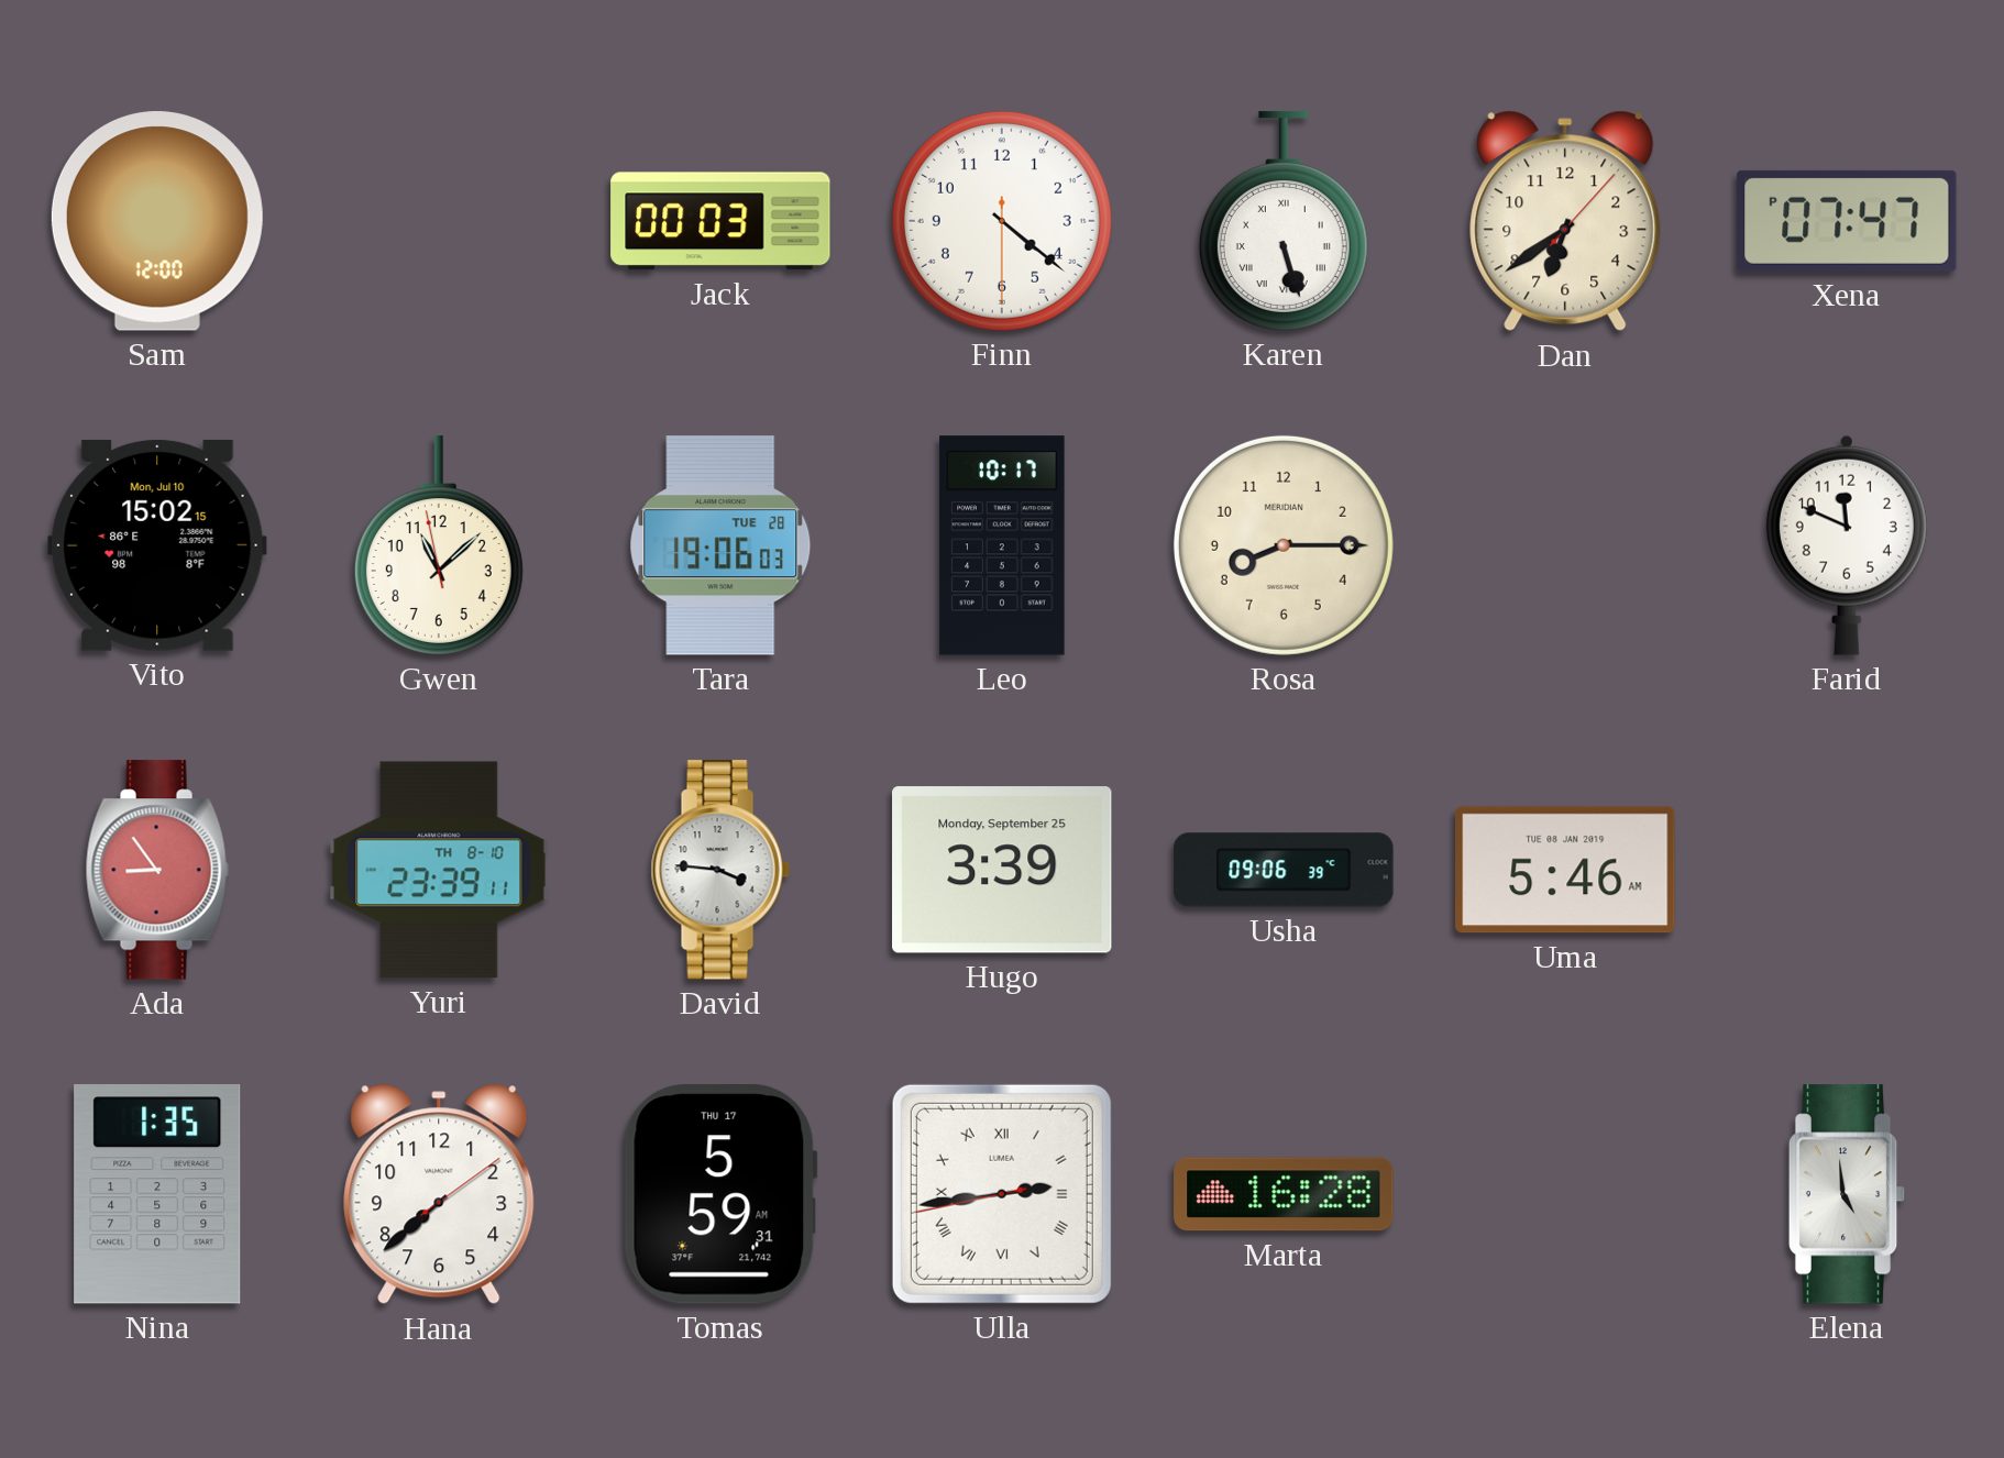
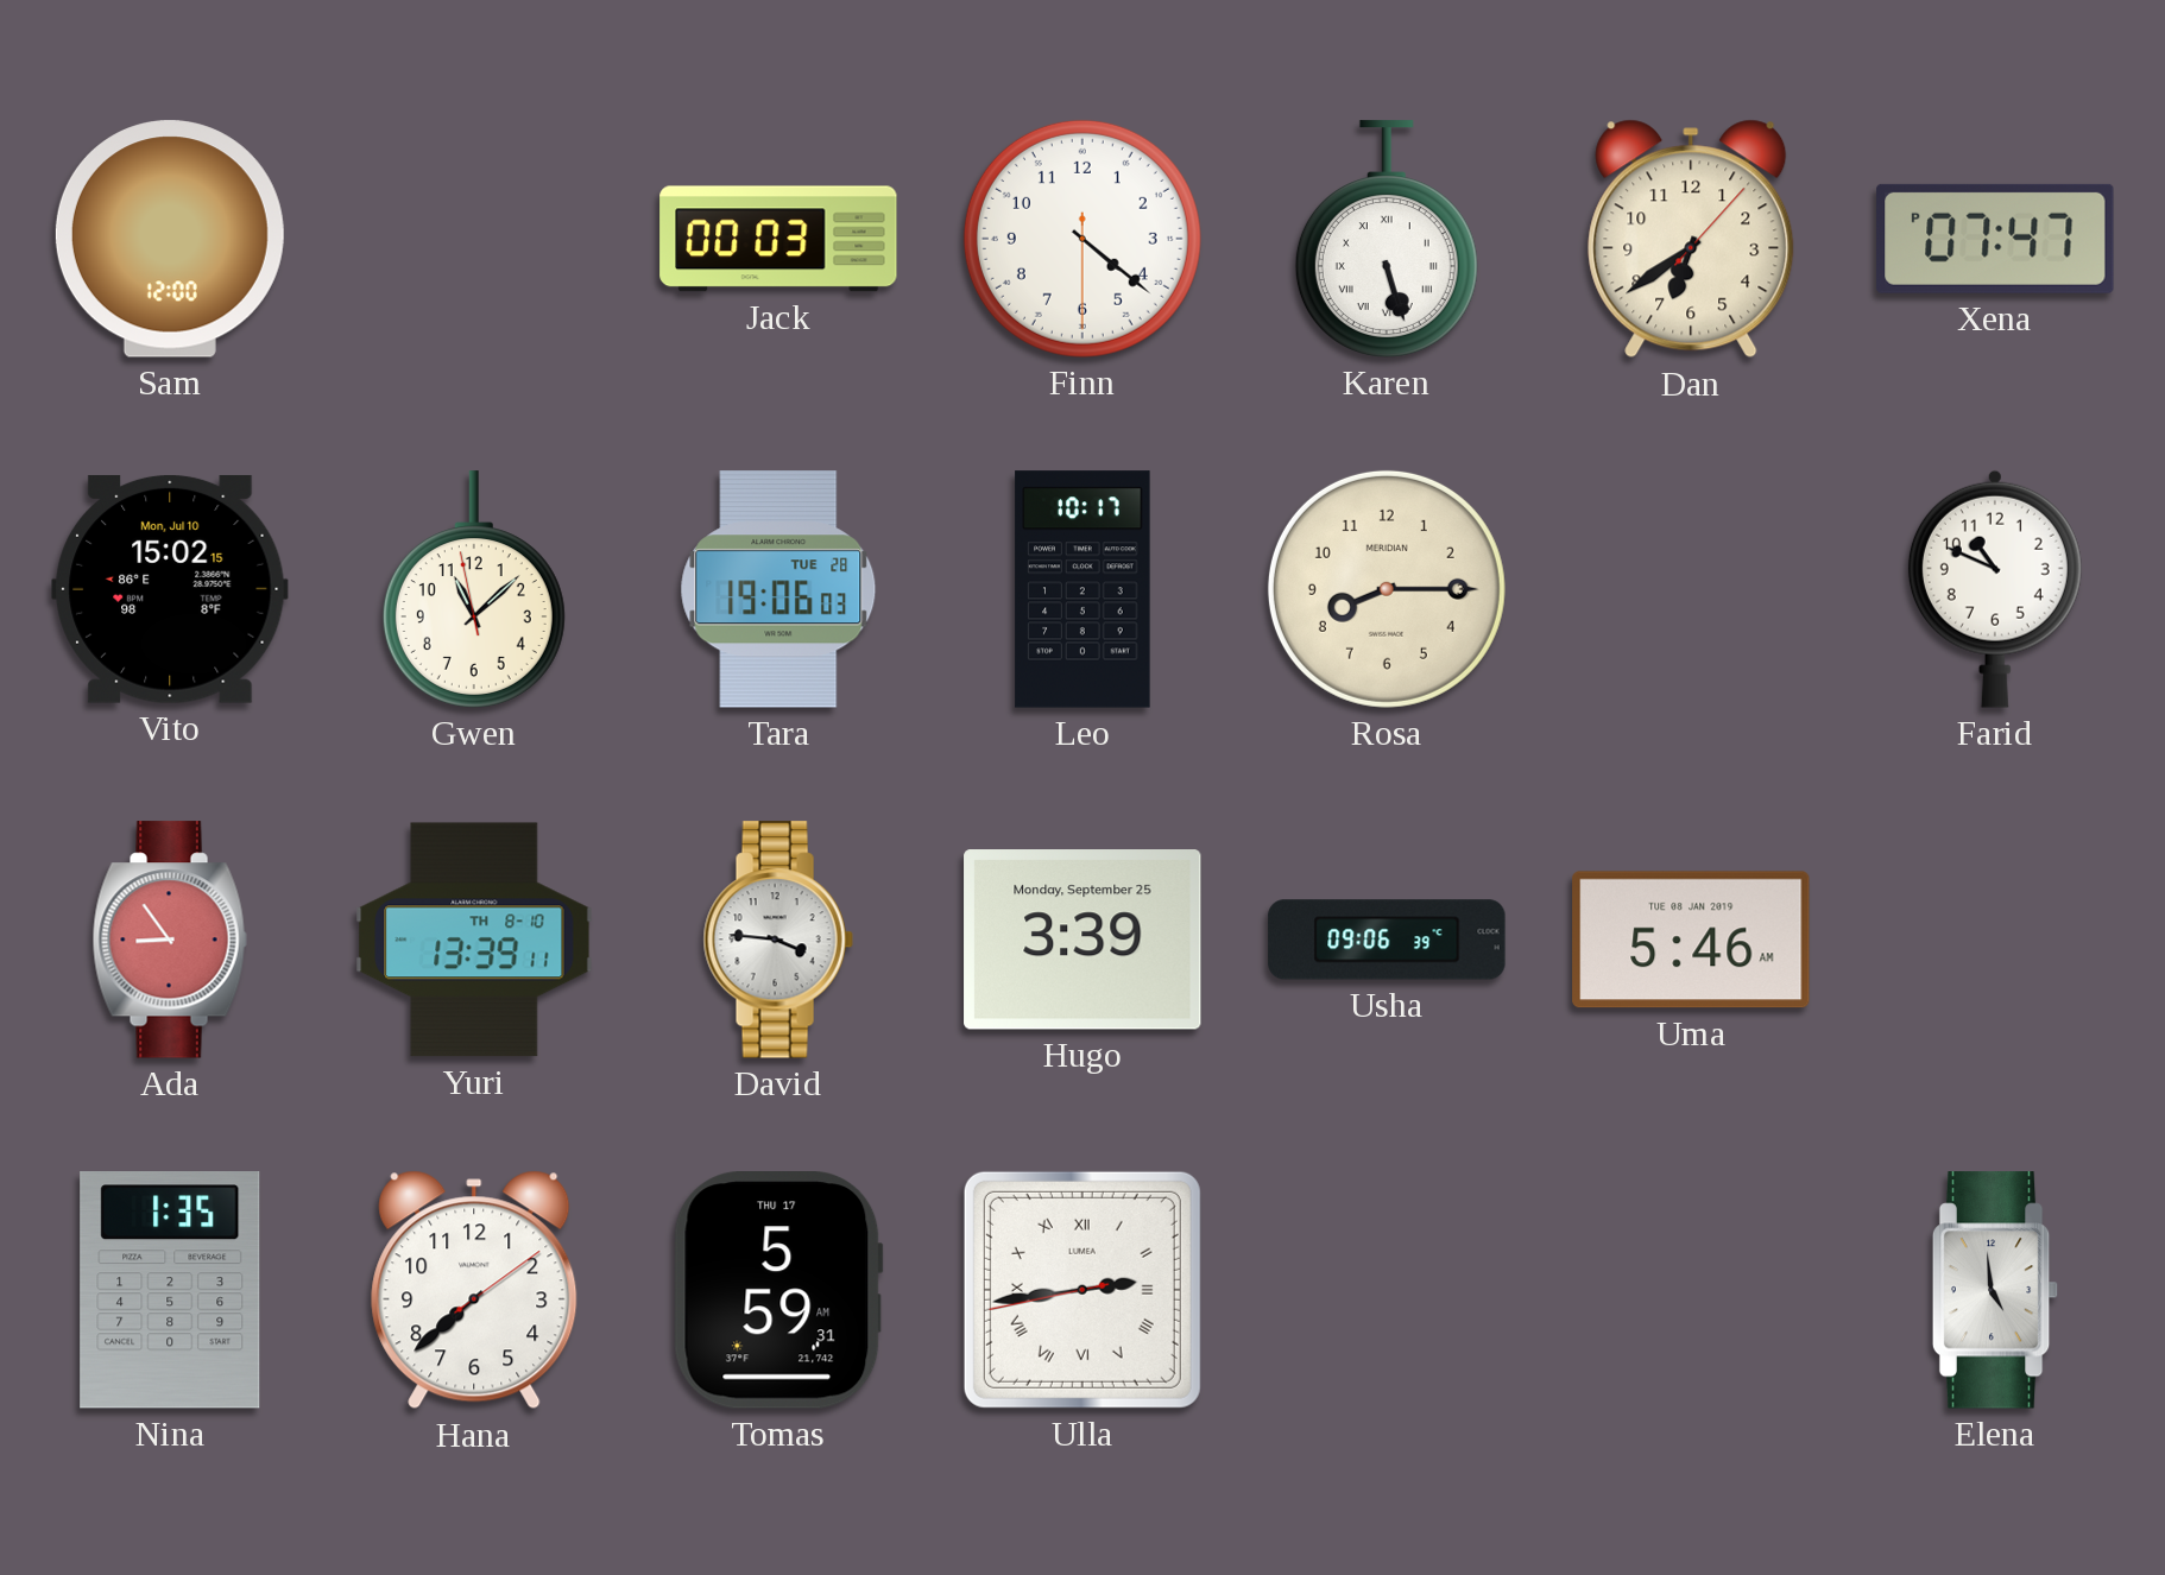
Farid: 11:49 -> 10:49
Yuri: 23:39 -> 13:39
Marta: 16:28 -> none
